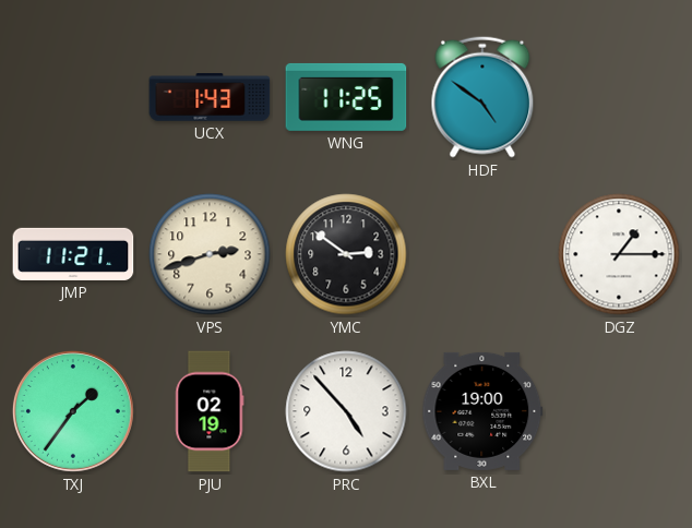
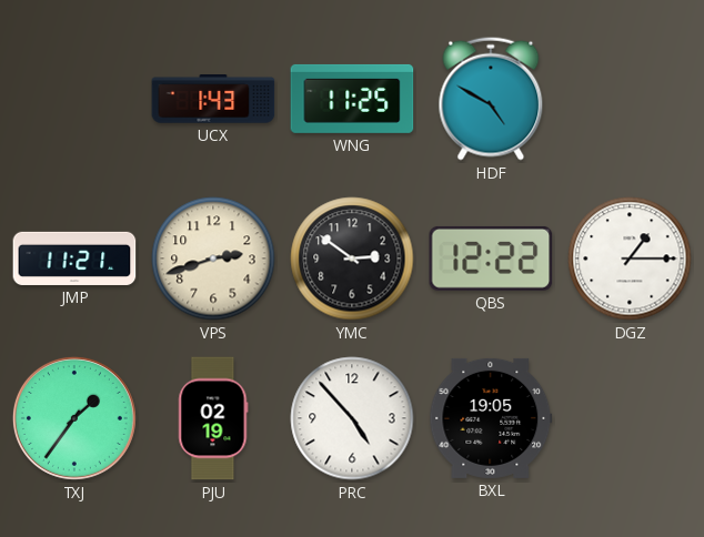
HDF: 4:51 -> 4:50
QBS: none -> 12:22
BXL: 19:00 -> 19:05
